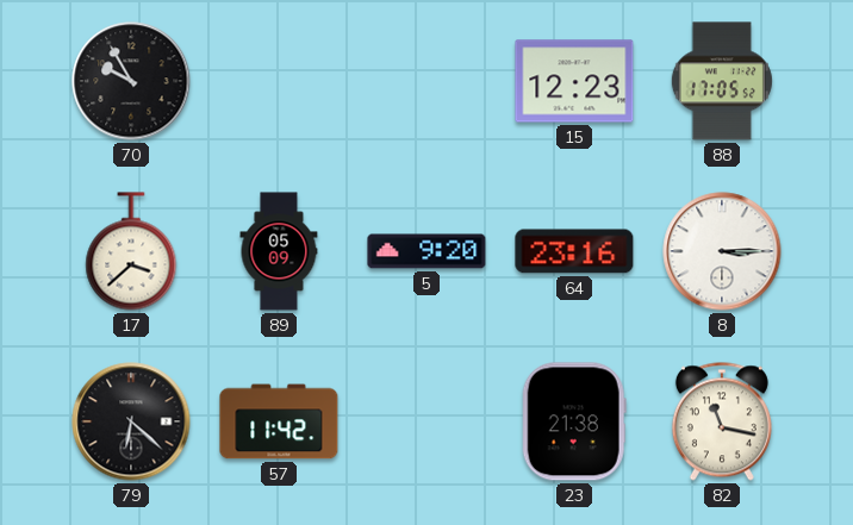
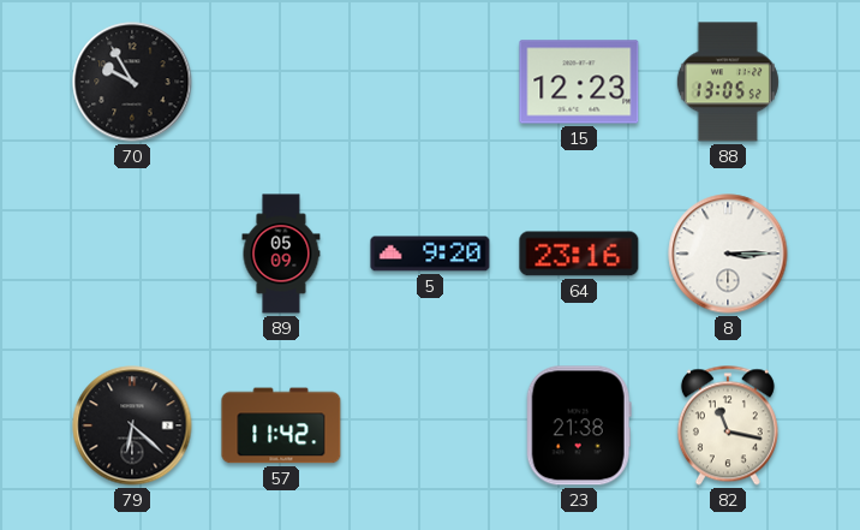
88: 17:05 -> 13:05
17: 3:38 -> none
